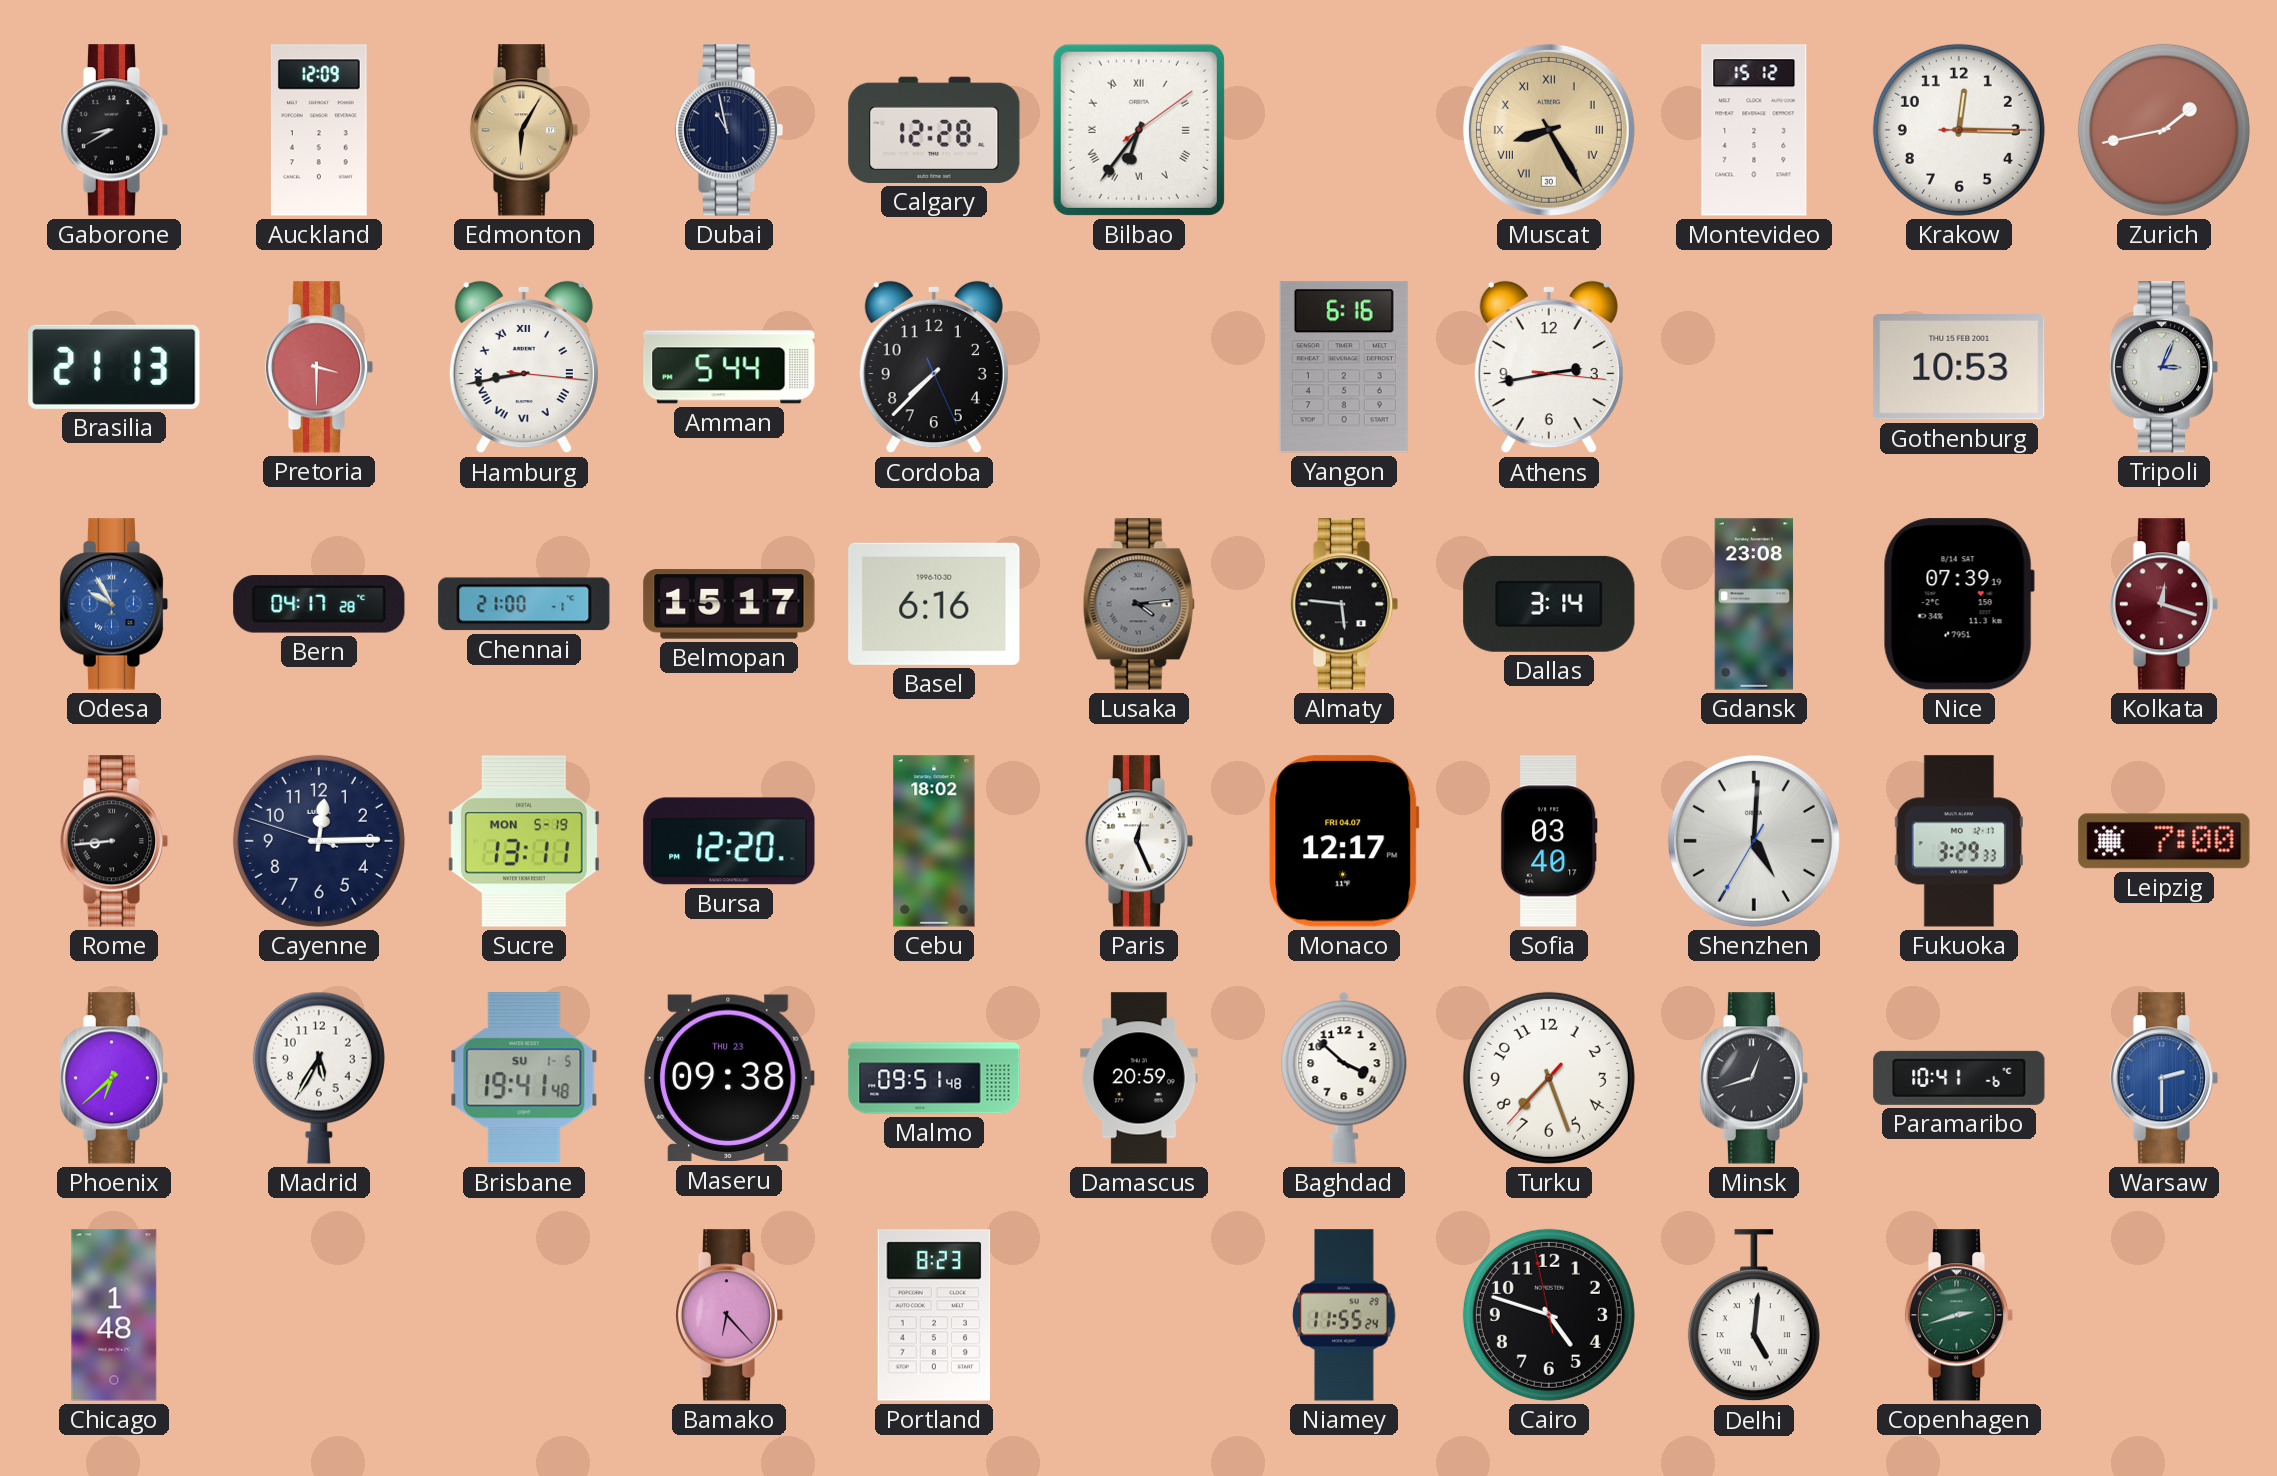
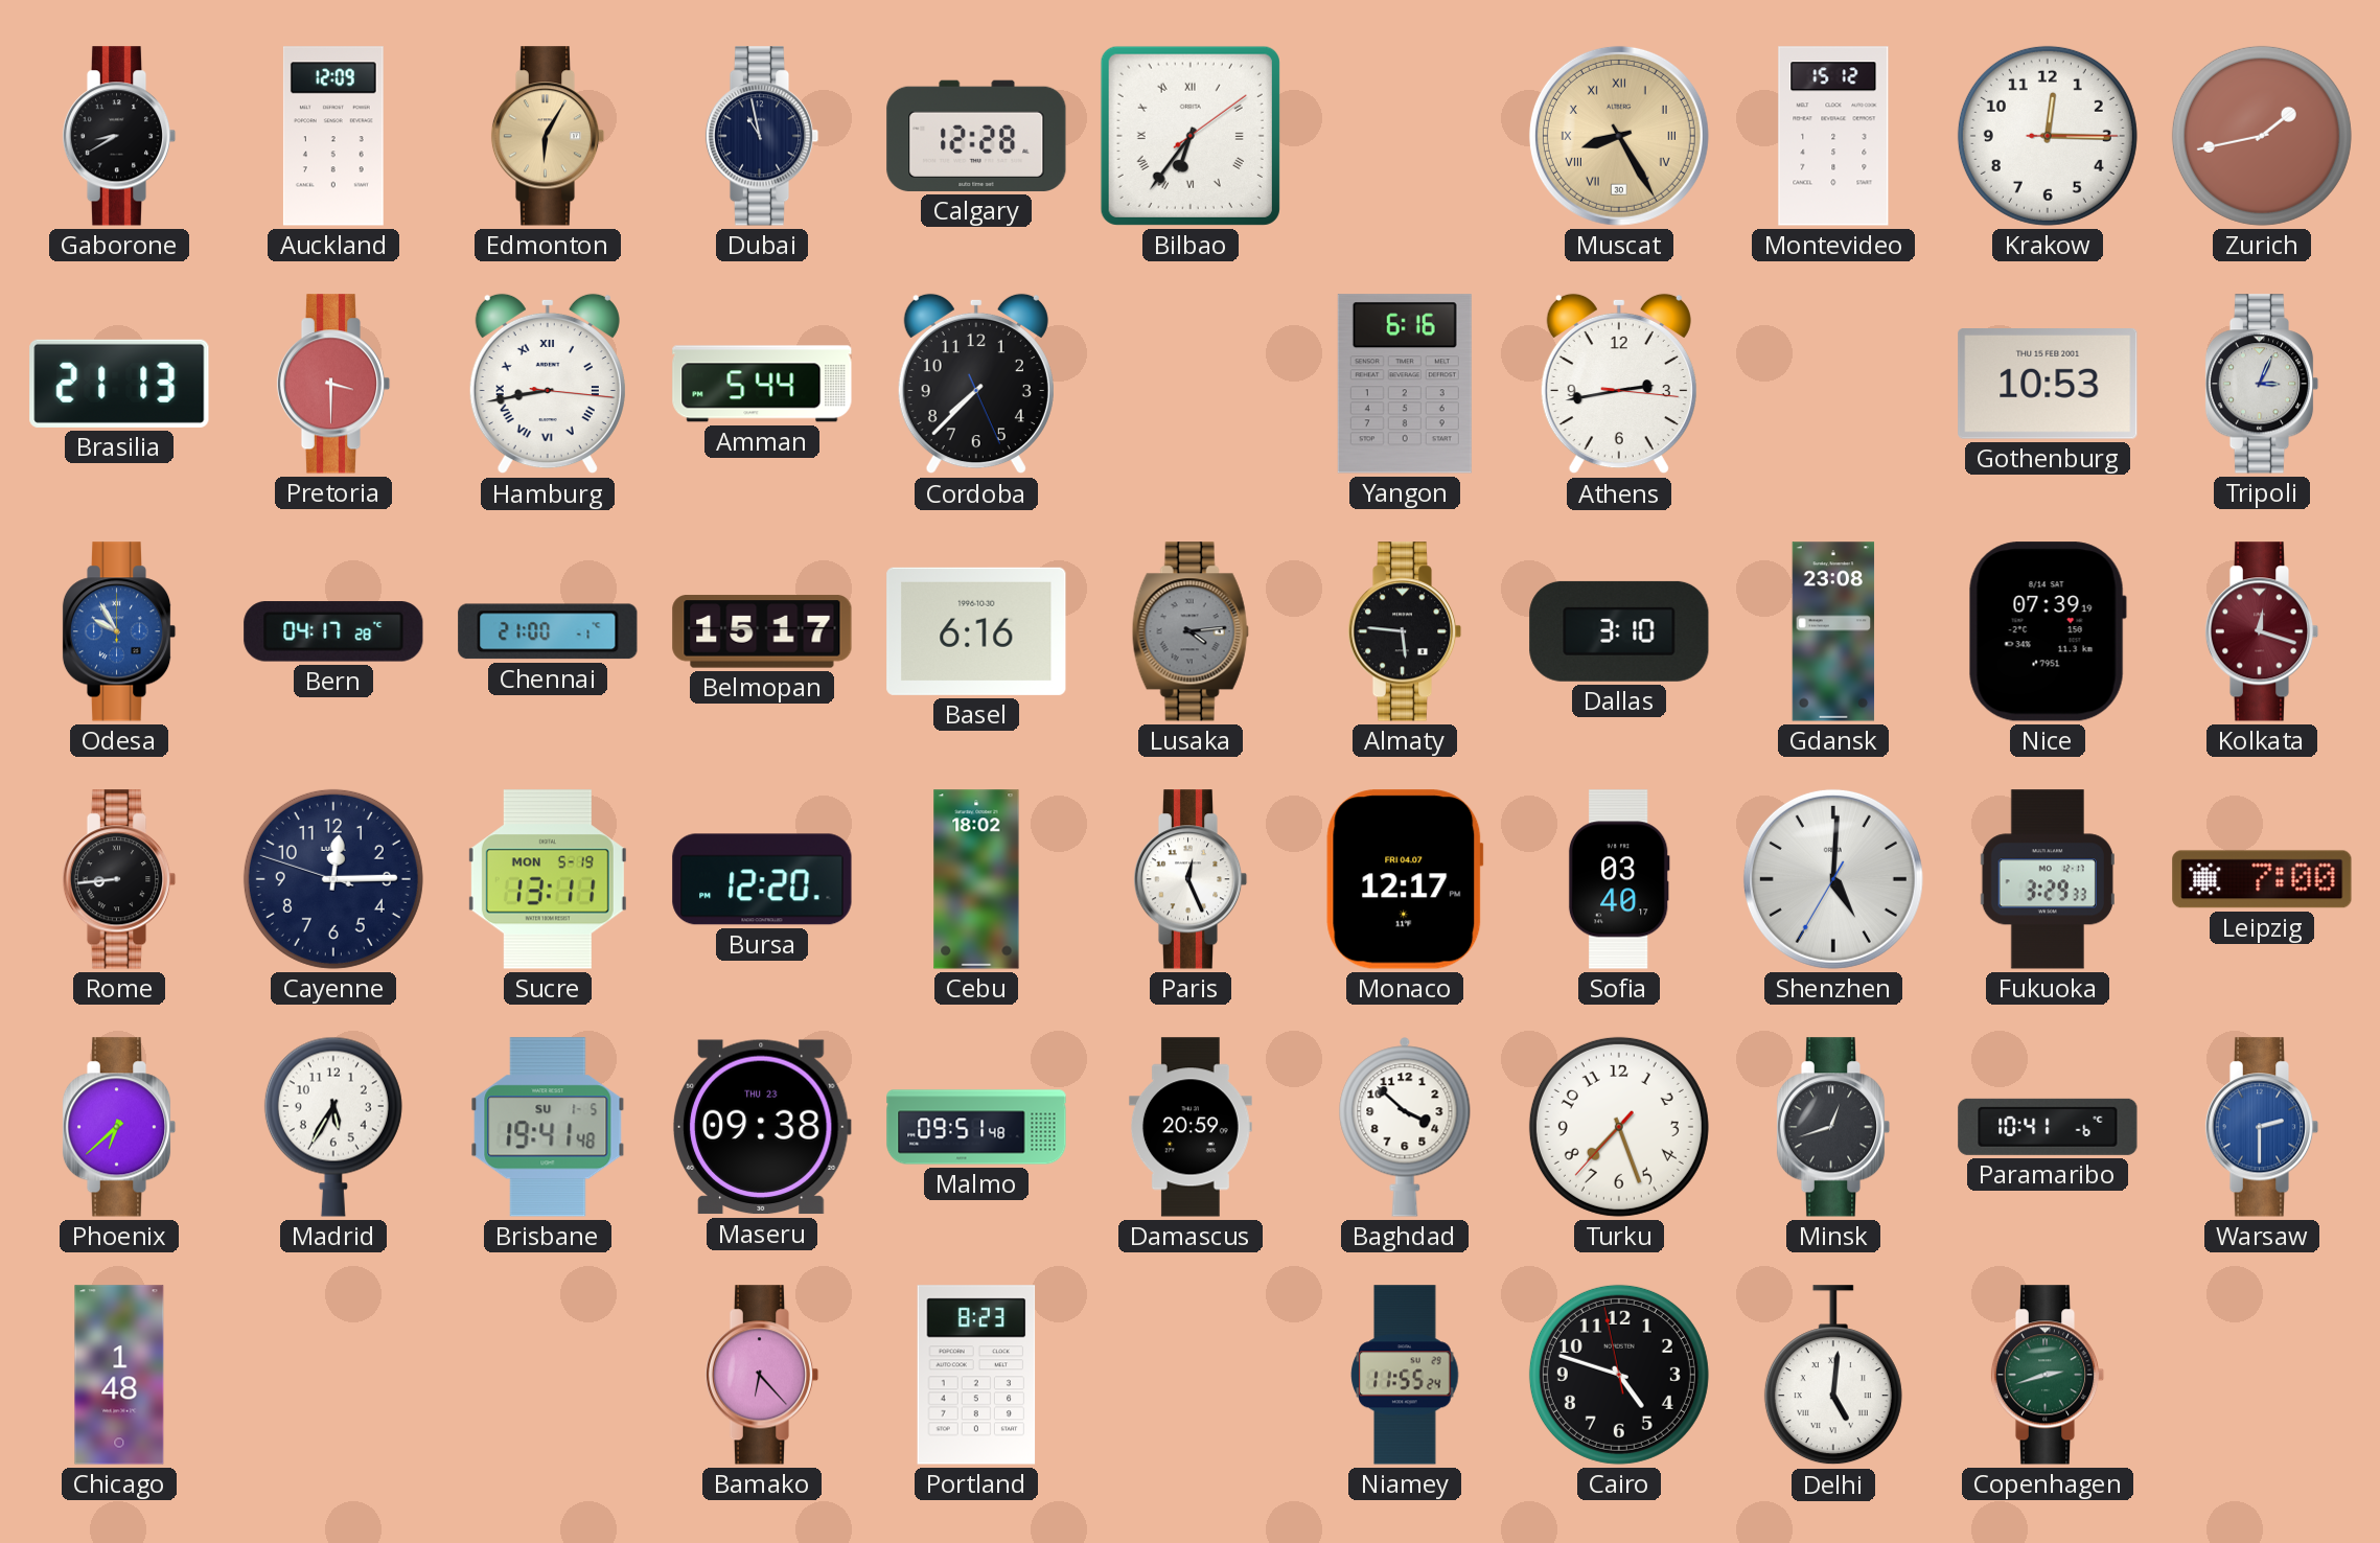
Dallas: 3:14 -> 3:10
